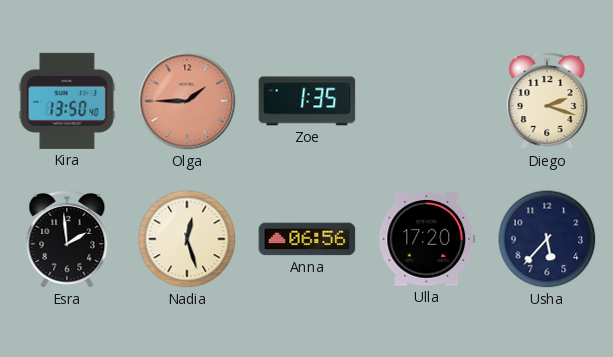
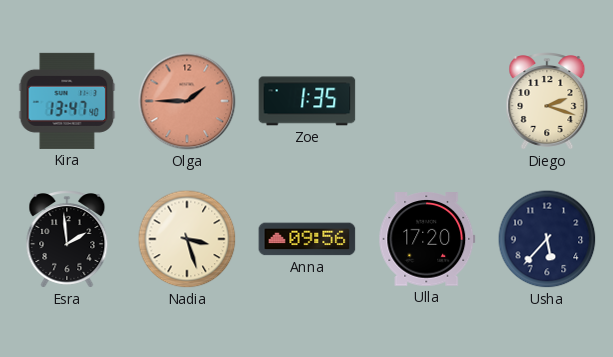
Kira: 13:50 -> 13:47
Nadia: 12:27 -> 3:27
Anna: 06:56 -> 09:56
